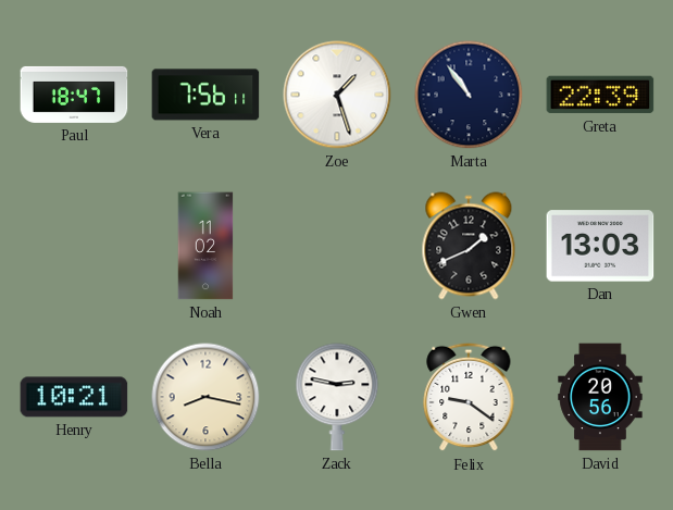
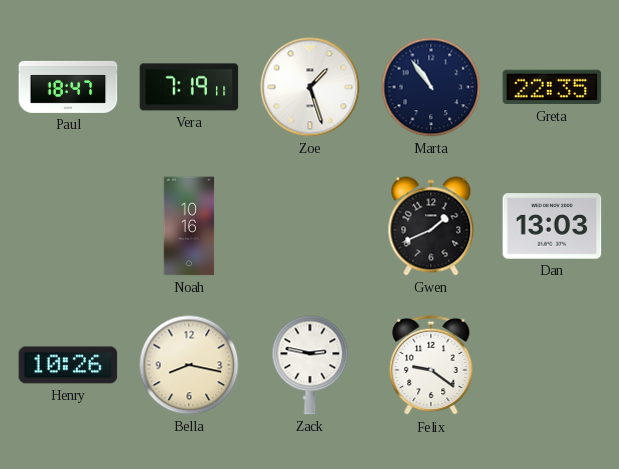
Vera: 7:56 -> 7:19
Greta: 22:39 -> 22:35
Noah: 11:02 -> 10:16
Henry: 10:21 -> 10:26
David: 20:56 -> none
